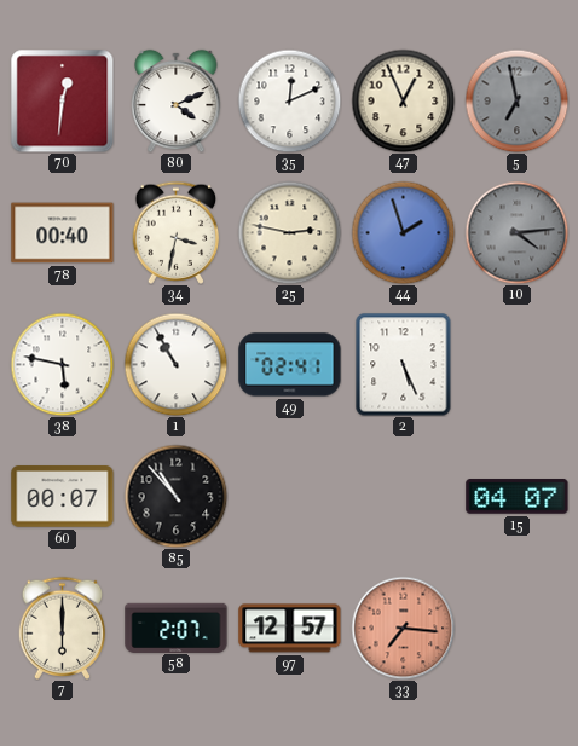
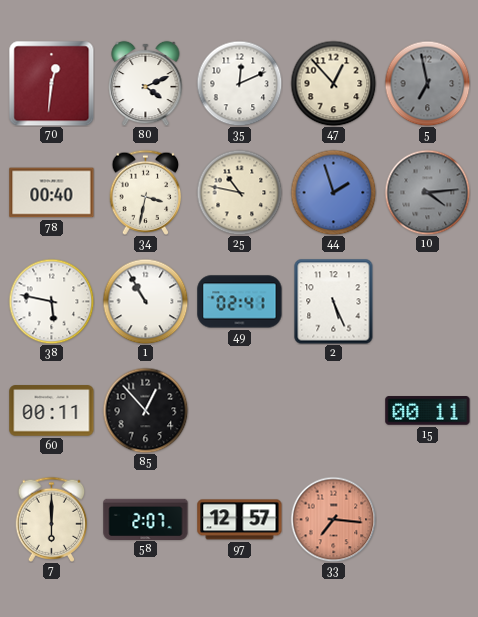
47: 12:56 -> 12:53
25: 2:47 -> 10:47
60: 00:07 -> 00:11
85: 10:53 -> 12:53
15: 04:07 -> 00:11
